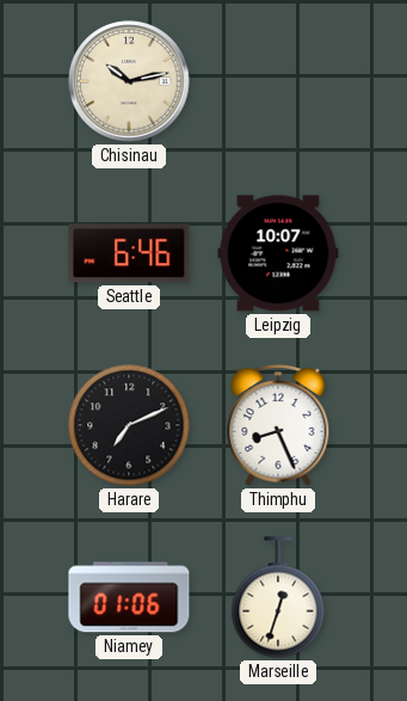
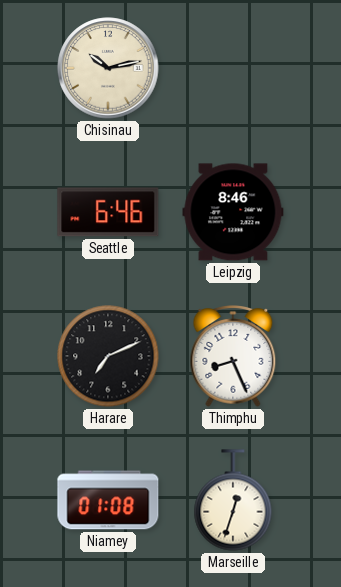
Leipzig: 10:07 -> 8:46
Niamey: 01:06 -> 01:08
